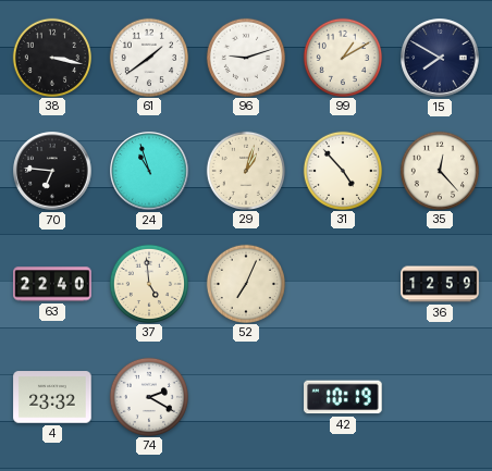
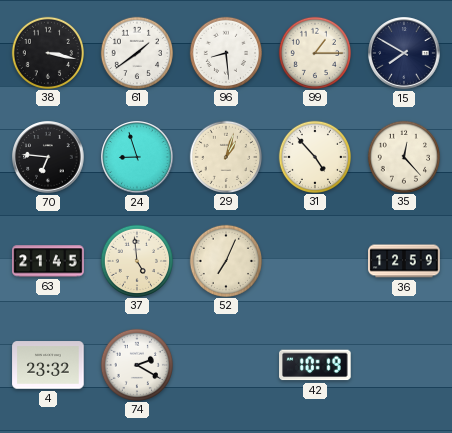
96: 9:12 -> 8:29
99: 1:10 -> 1:15
24: 10:57 -> 8:57
63: 22:40 -> 21:45
